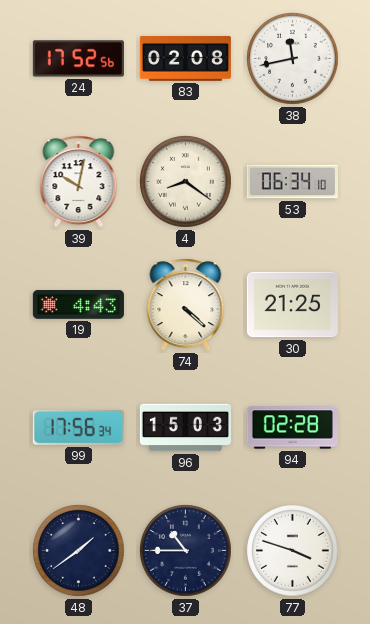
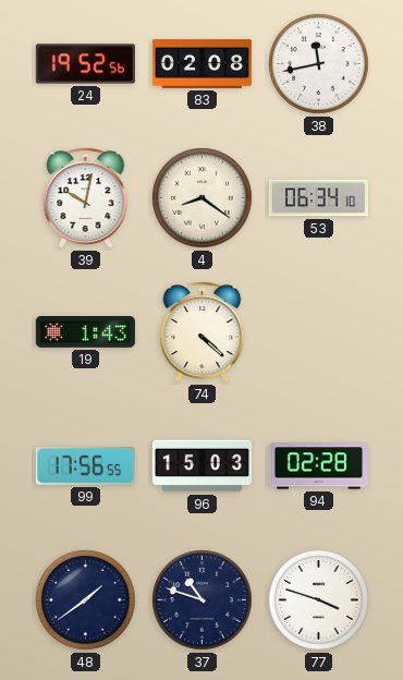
24: 17:52 -> 19:52
19: 4:43 -> 1:43
30: 21:25 -> none
99: 17:56:34 -> 17:56:55
37: 10:45 -> 10:48
